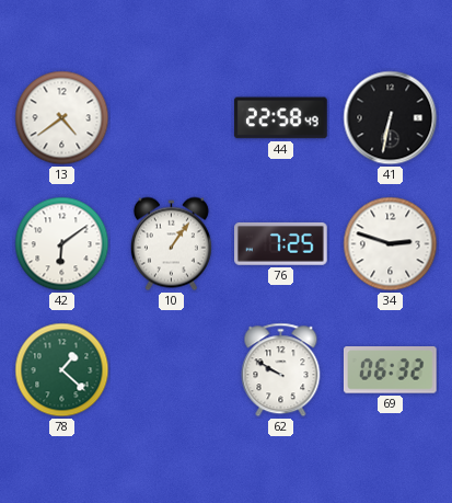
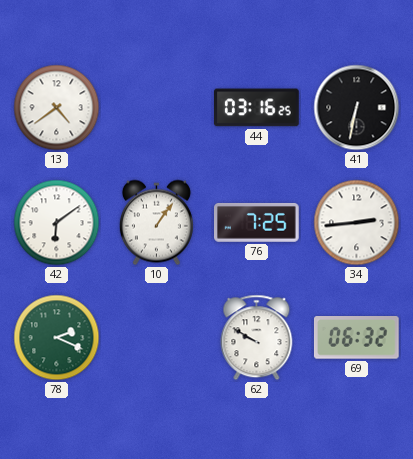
44: 22:58 -> 03:16
34: 2:48 -> 2:44
78: 1:22 -> 2:19
